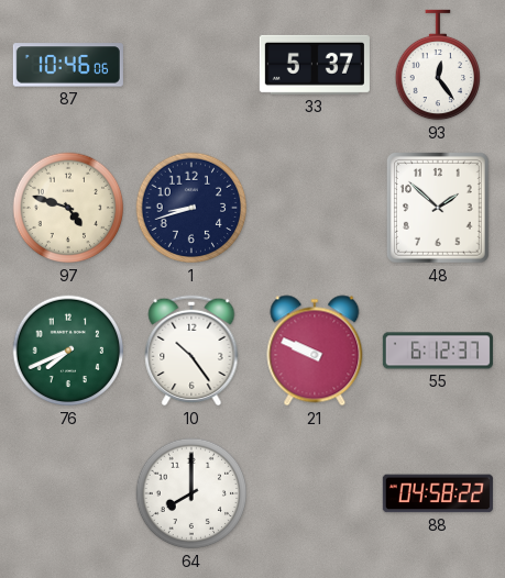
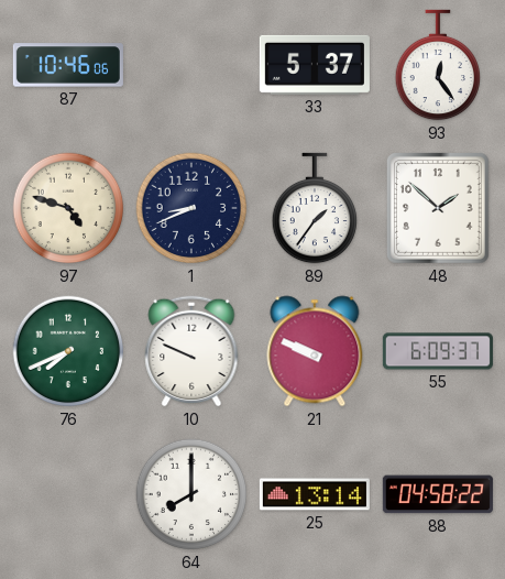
1: 8:42 -> 8:41
89: none -> 1:36
10: 10:24 -> 9:49
55: 6:12 -> 6:09
25: none -> 13:14
